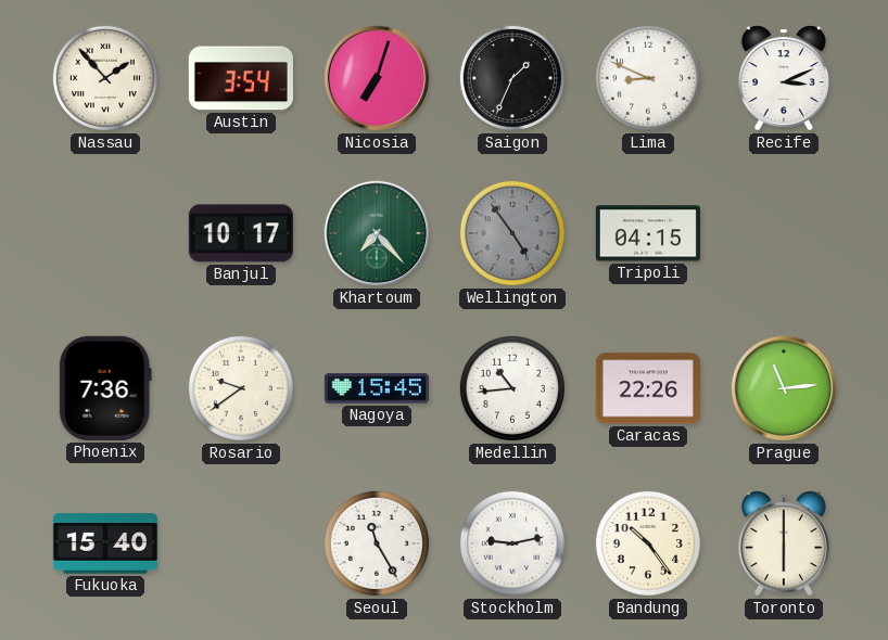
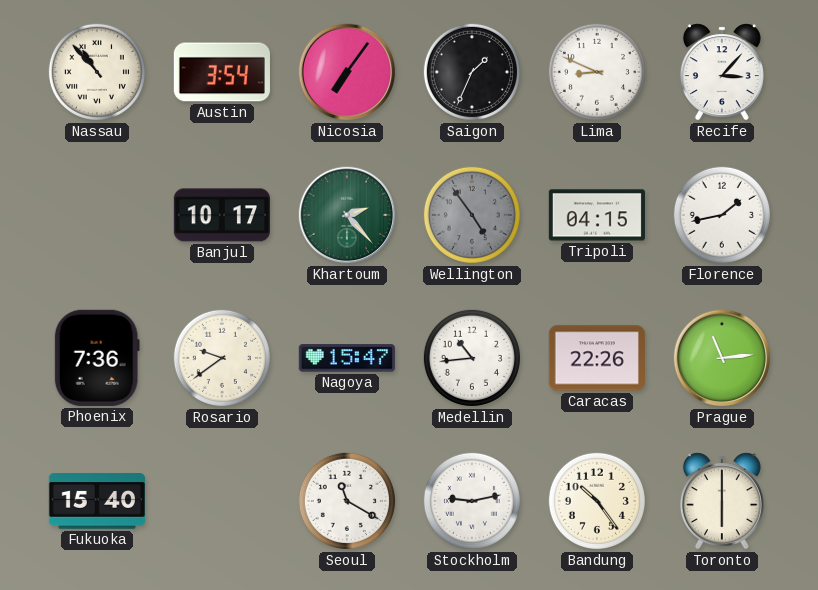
Nassau: 1:53 -> 10:53
Nicosia: 7:03 -> 7:06
Recife: 3:11 -> 3:07
Khartoum: 7:23 -> 2:23
Florence: none -> 1:43
Nagoya: 15:45 -> 15:47
Seoul: 11:25 -> 11:20
